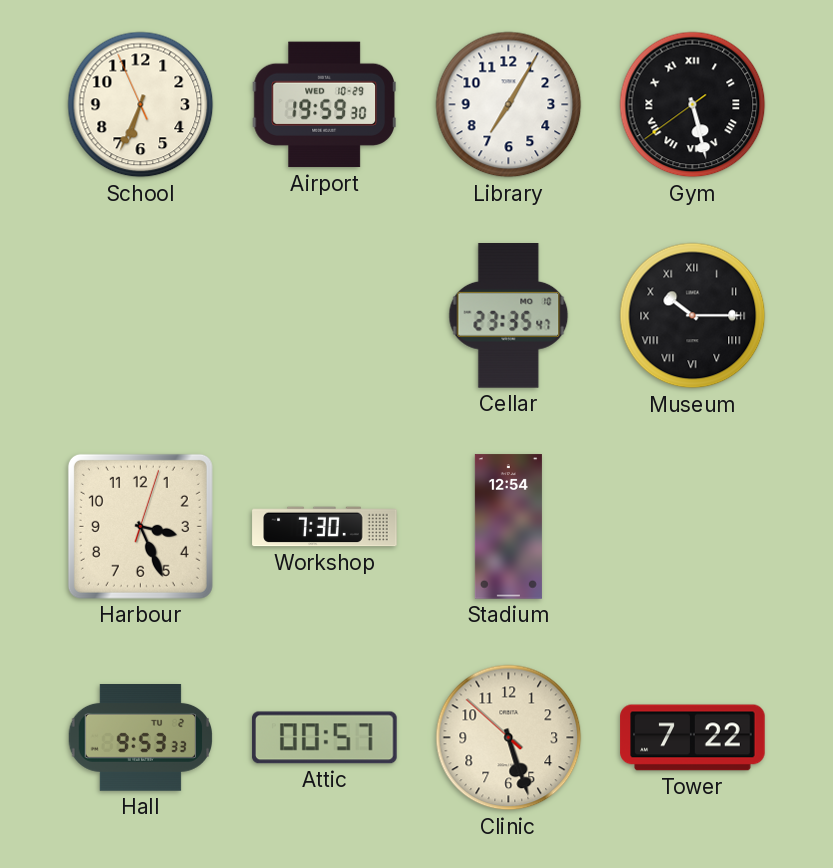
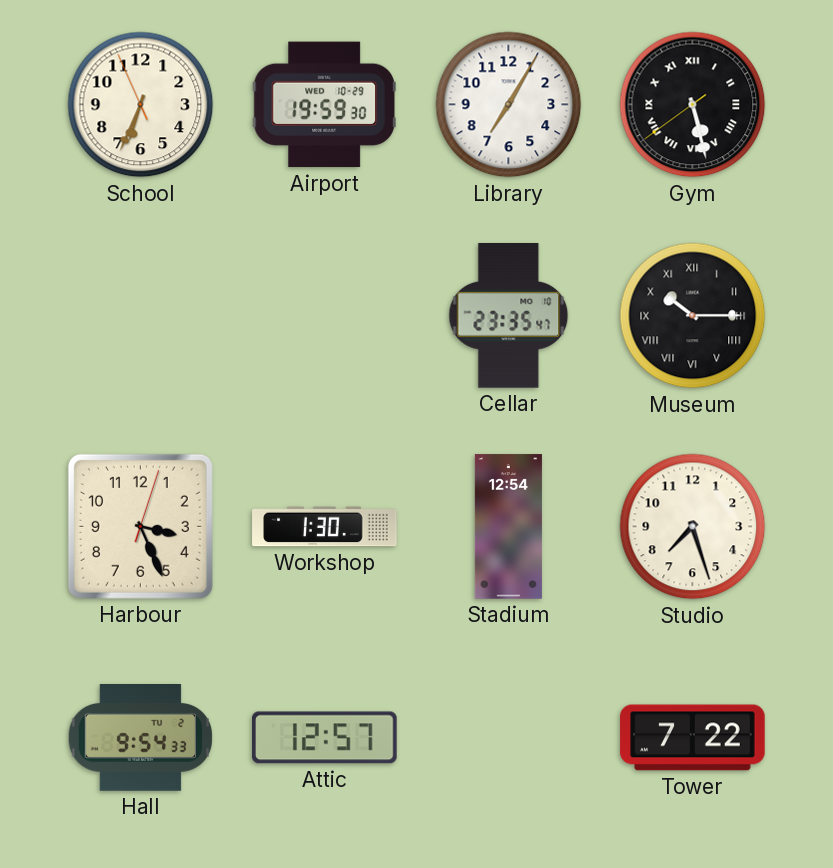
Workshop: 7:30 -> 1:30
Studio: none -> 7:27
Hall: 9:53 -> 9:54
Attic: 00:57 -> 12:57
Clinic: 5:26 -> none
